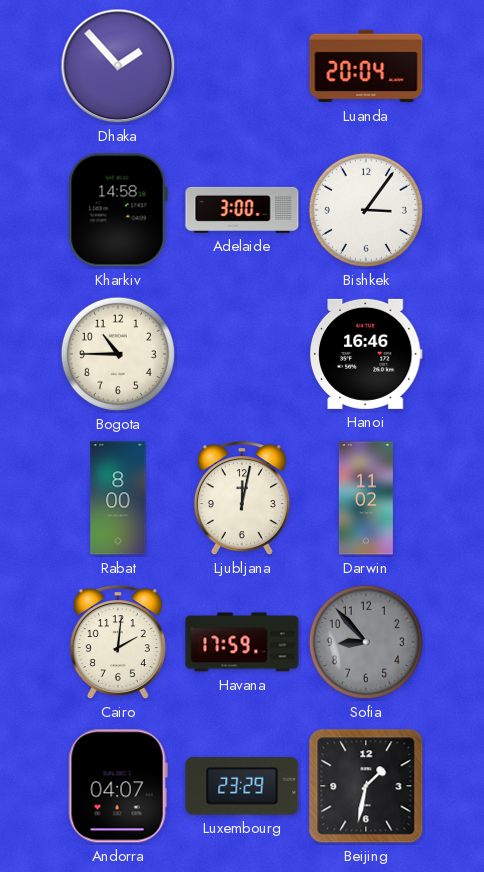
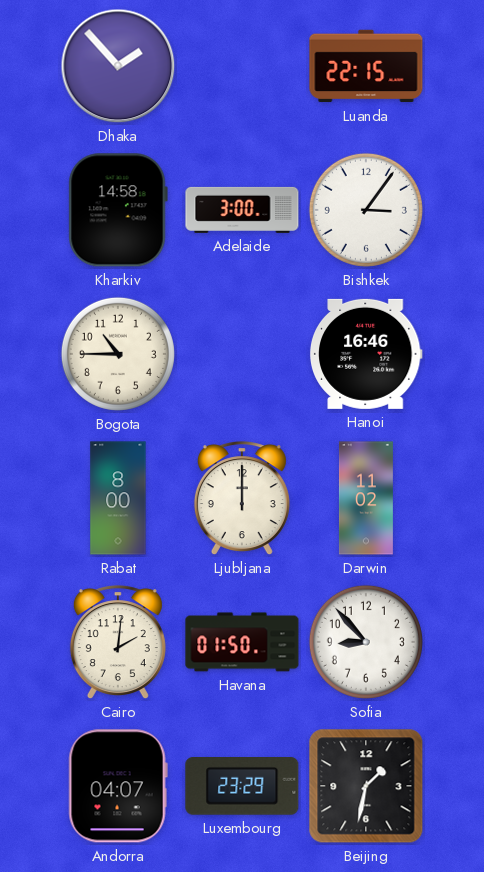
Luanda: 20:04 -> 22:15
Ljubljana: 12:02 -> 12:00
Havana: 17:59 -> 01:50
Sofia dial: grey -> white
